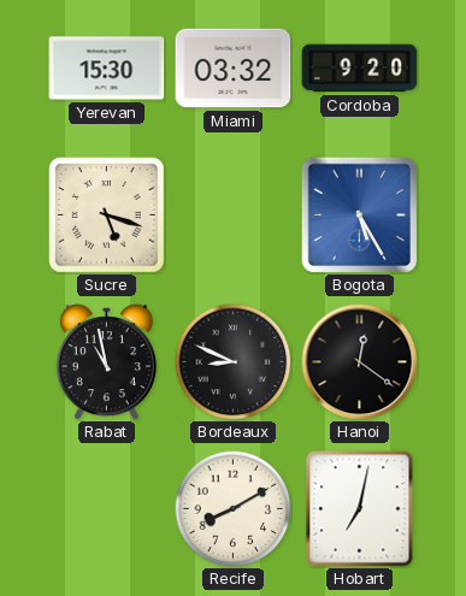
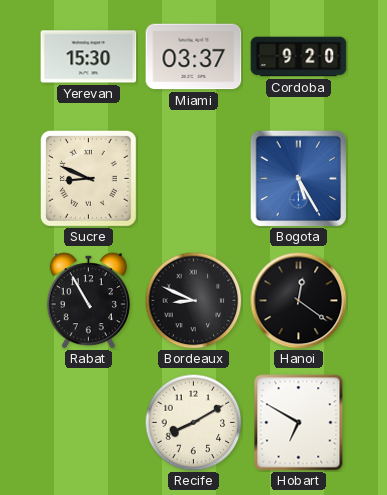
Miami: 03:32 -> 03:37
Sucre: 5:18 -> 8:49
Rabat: 10:58 -> 10:55
Hobart: 7:02 -> 6:50
